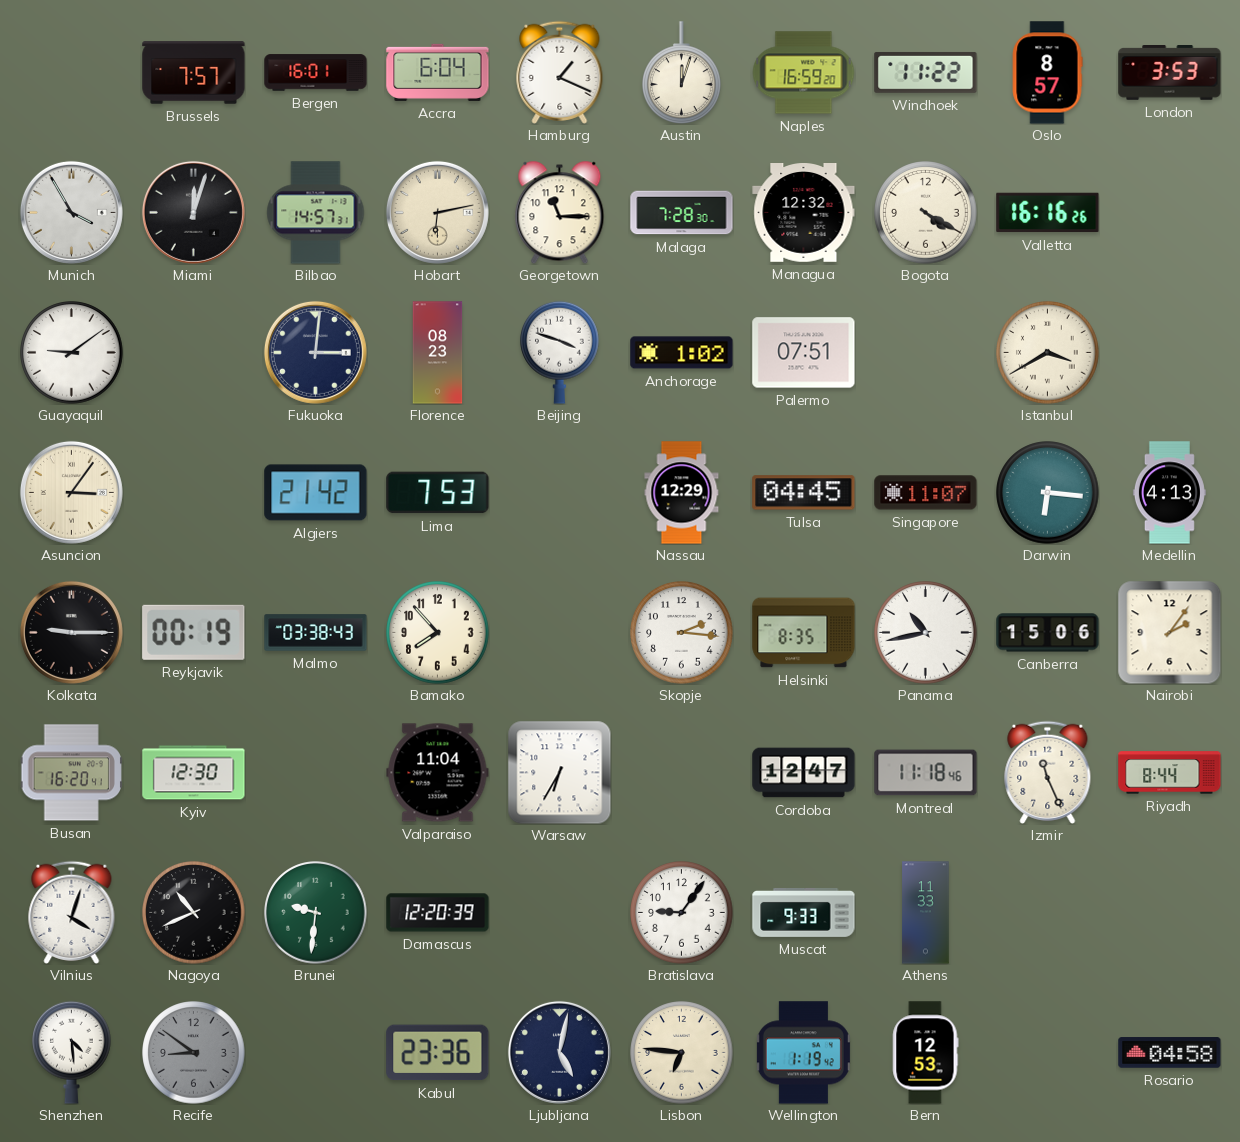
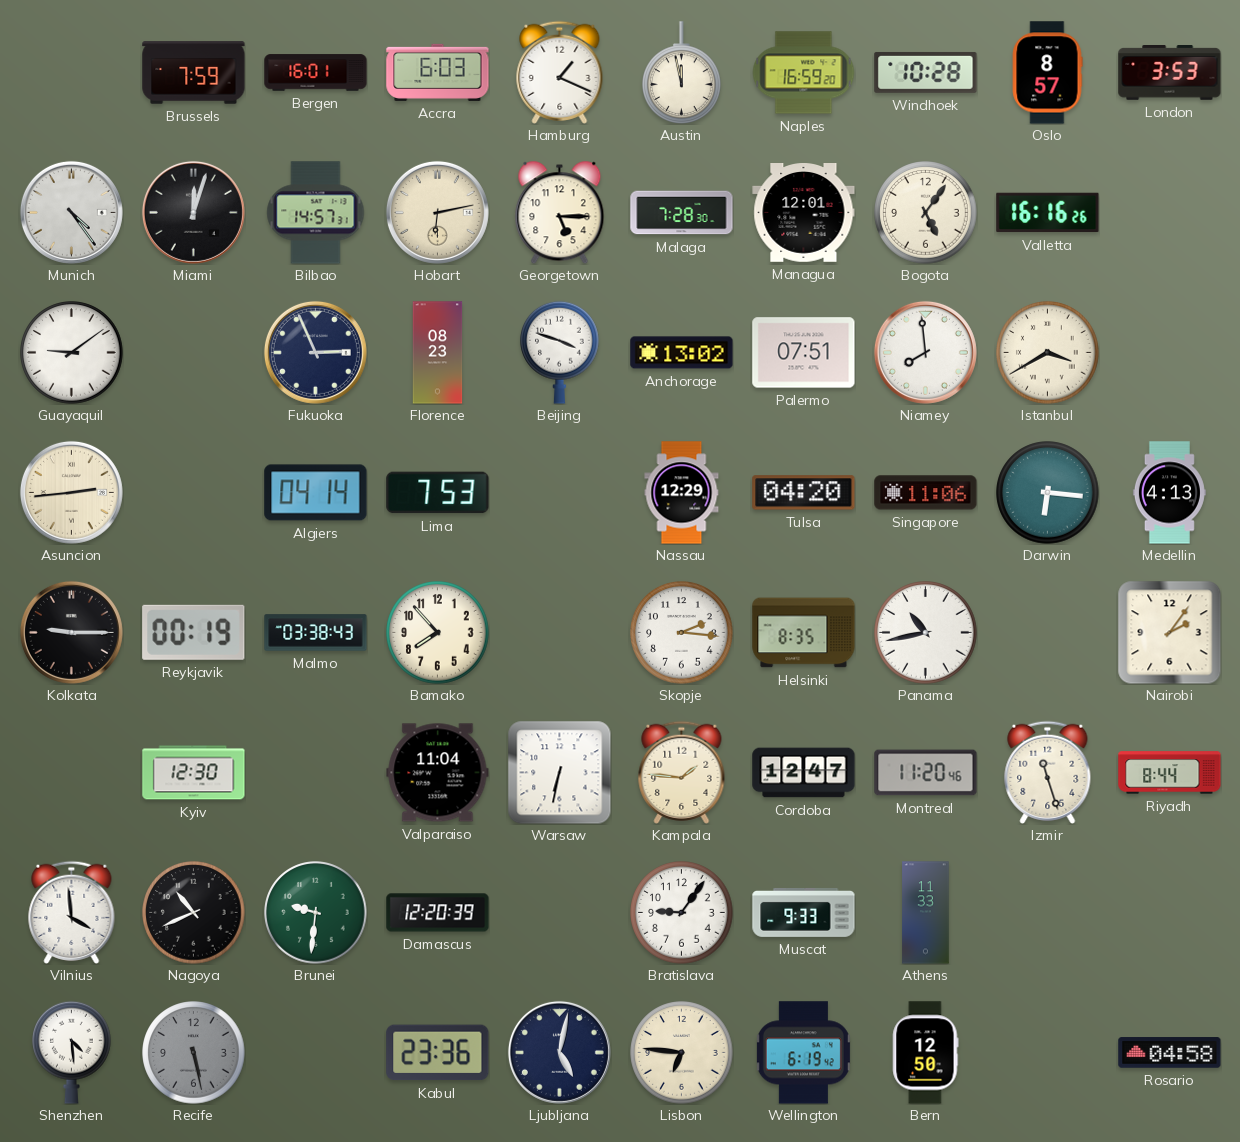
Brussels: 7:57 -> 7:59
Accra: 6:04 -> 6:03
Austin: 12:03 -> 11:58
Windhoek: 11:22 -> 10:28
Munich: 3:55 -> 4:24
Georgetown: 11:15 -> 5:15
Managua: 12:32 -> 12:01
Bogota: 4:20 -> 5:06
Fukuoka: 3:01 -> 2:56
Anchorage: 1:02 -> 13:02
Niamey: none -> 7:59
Asuncion: 3:06 -> 2:44
Algiers: 21:42 -> 04:14
Tulsa: 04:45 -> 04:20
Singapore: 11:07 -> 11:06
Canberra: 15:06 -> none
Busan: 16:20 -> none
Warsaw: 6:35 -> 6:32
Kampala: none -> 1:46
Montreal: 11:18 -> 11:20
Izmir: 11:26 -> 11:27
Vilnius: 4:03 -> 3:59
Recife: 8:51 -> 5:28
Wellington: 1:19 -> 6:19
Bern: 12:53 -> 12:50
